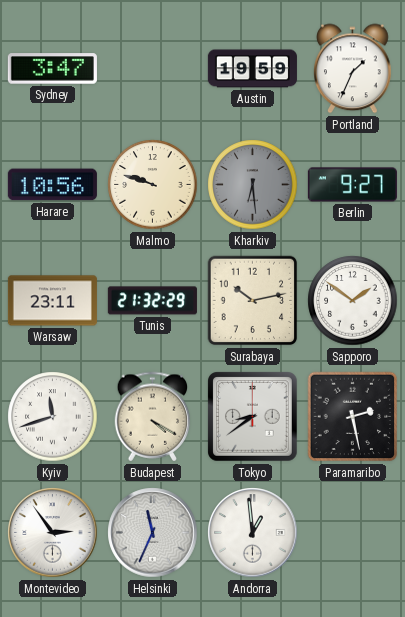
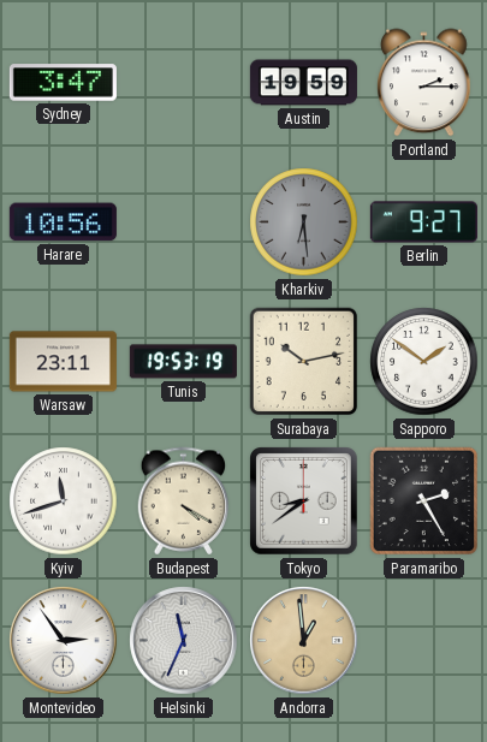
Portland: 1:34 -> 2:15
Malmo: 9:48 -> none
Tunis: 21:32 -> 19:53
Paramaribo: 2:28 -> 2:25
Andorra dial: white -> champagne
